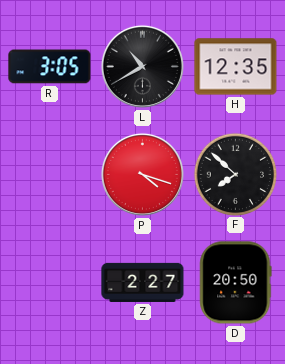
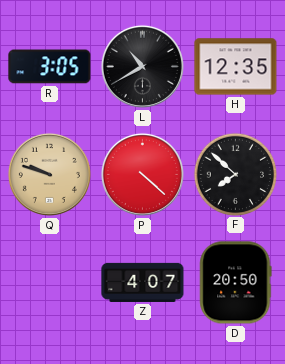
Q: none -> 9:48
P: 4:18 -> 4:22
Z: 2:27 -> 4:07
